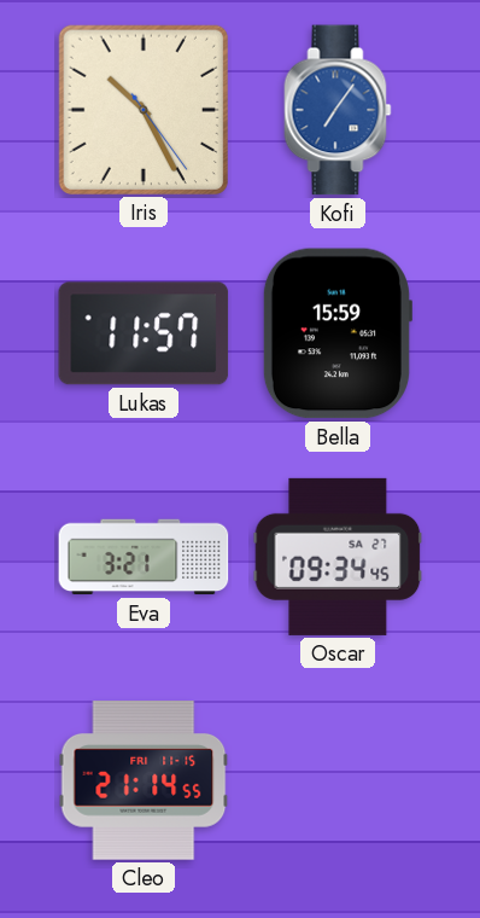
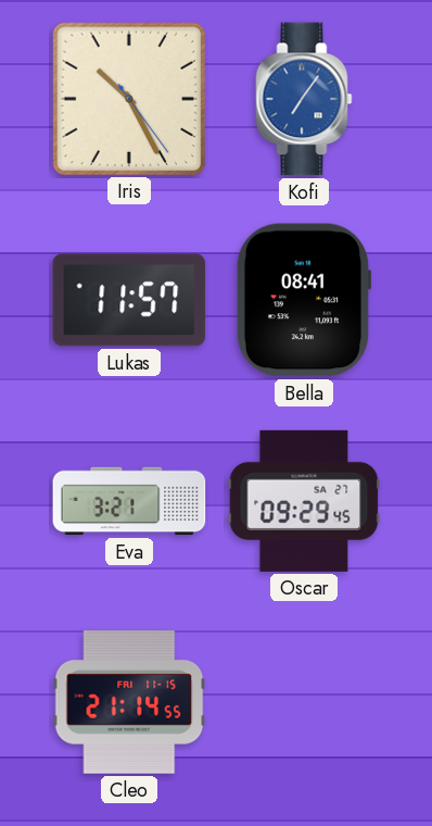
Bella: 15:59 -> 08:41
Oscar: 09:34 -> 09:29
